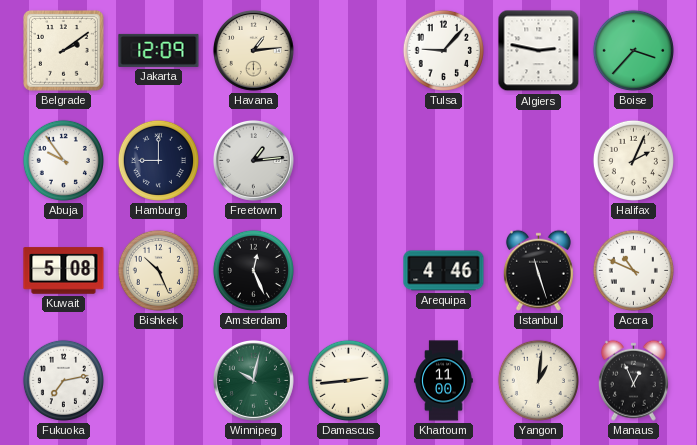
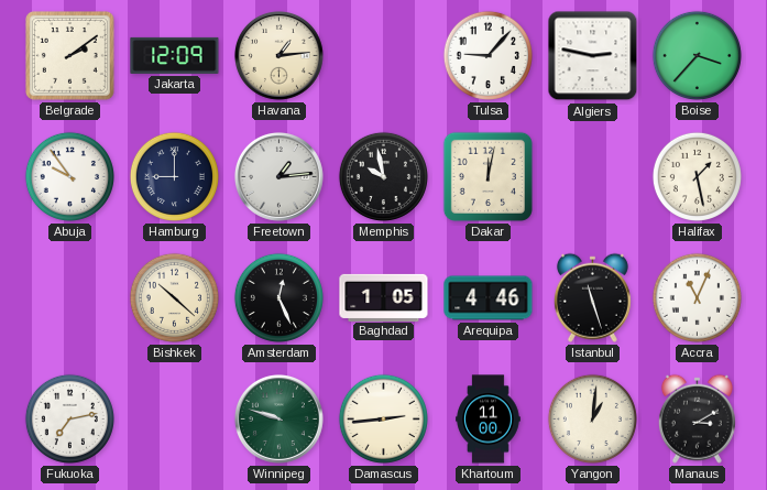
Memphis: none -> 9:58
Dakar: none -> 12:02
Halifax: 2:04 -> 1:28
Kuwait: 5:08 -> none
Bishkek: 10:26 -> 10:22
Baghdad: none -> 1:05
Accra: 10:49 -> 11:04
Winnipeg: 10:02 -> 9:48
Manaus: 12:56 -> 3:10
